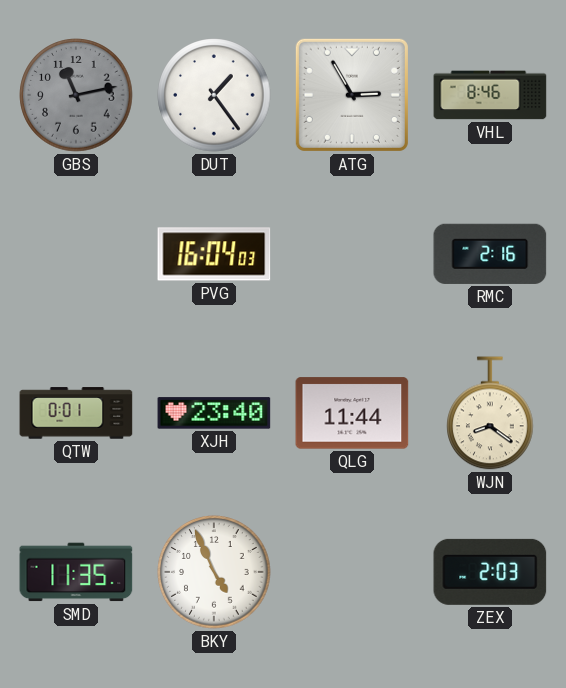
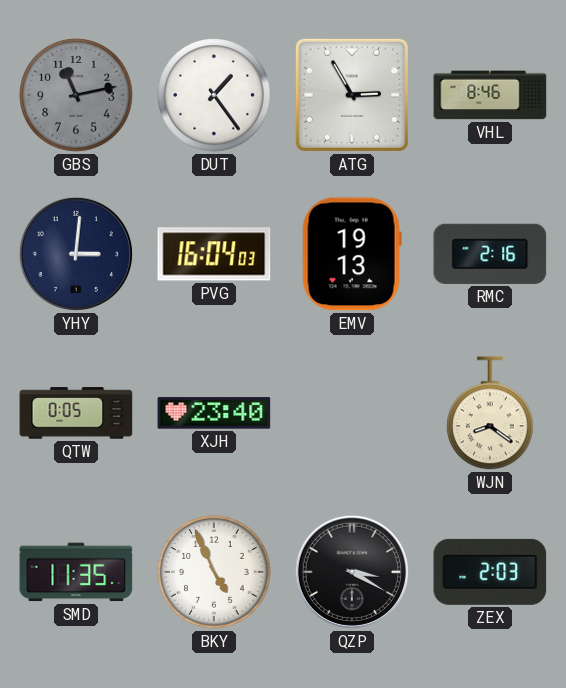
YHY: none -> 3:01
EMV: none -> 19:13
QTW: 0:01 -> 0:05
QLG: 11:44 -> none
QZP: none -> 3:20
